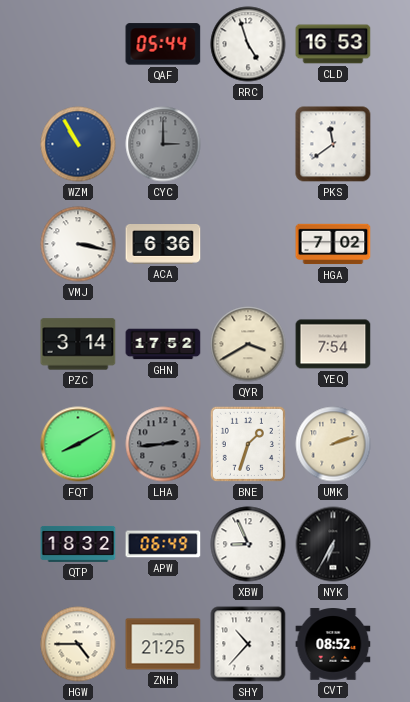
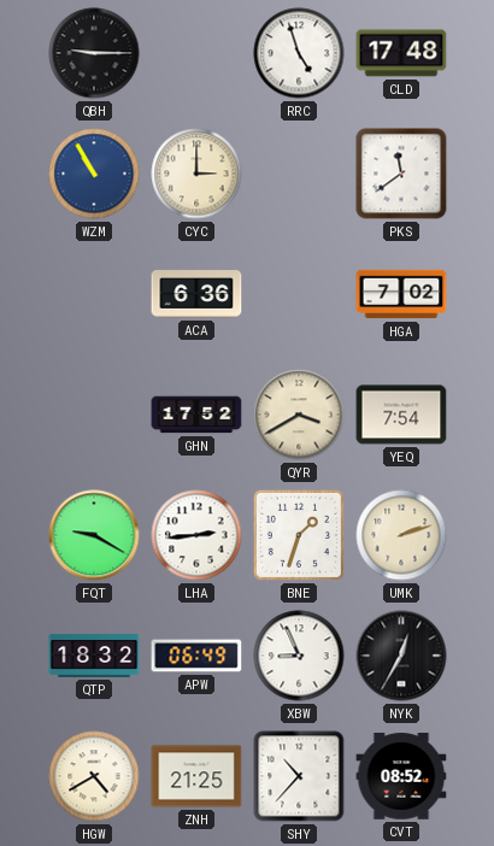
QBH: none -> 9:15
QAF: 05:44 -> none
CLD: 16:53 -> 17:48
CYC dial: grey -> cream
VMJ: 3:17 -> none
PZC: 3:14 -> none
FQT: 8:10 -> 9:20
LHA dial: grey -> white
NYK: 6:35 -> 12:35
HGW: 4:45 -> 4:40
